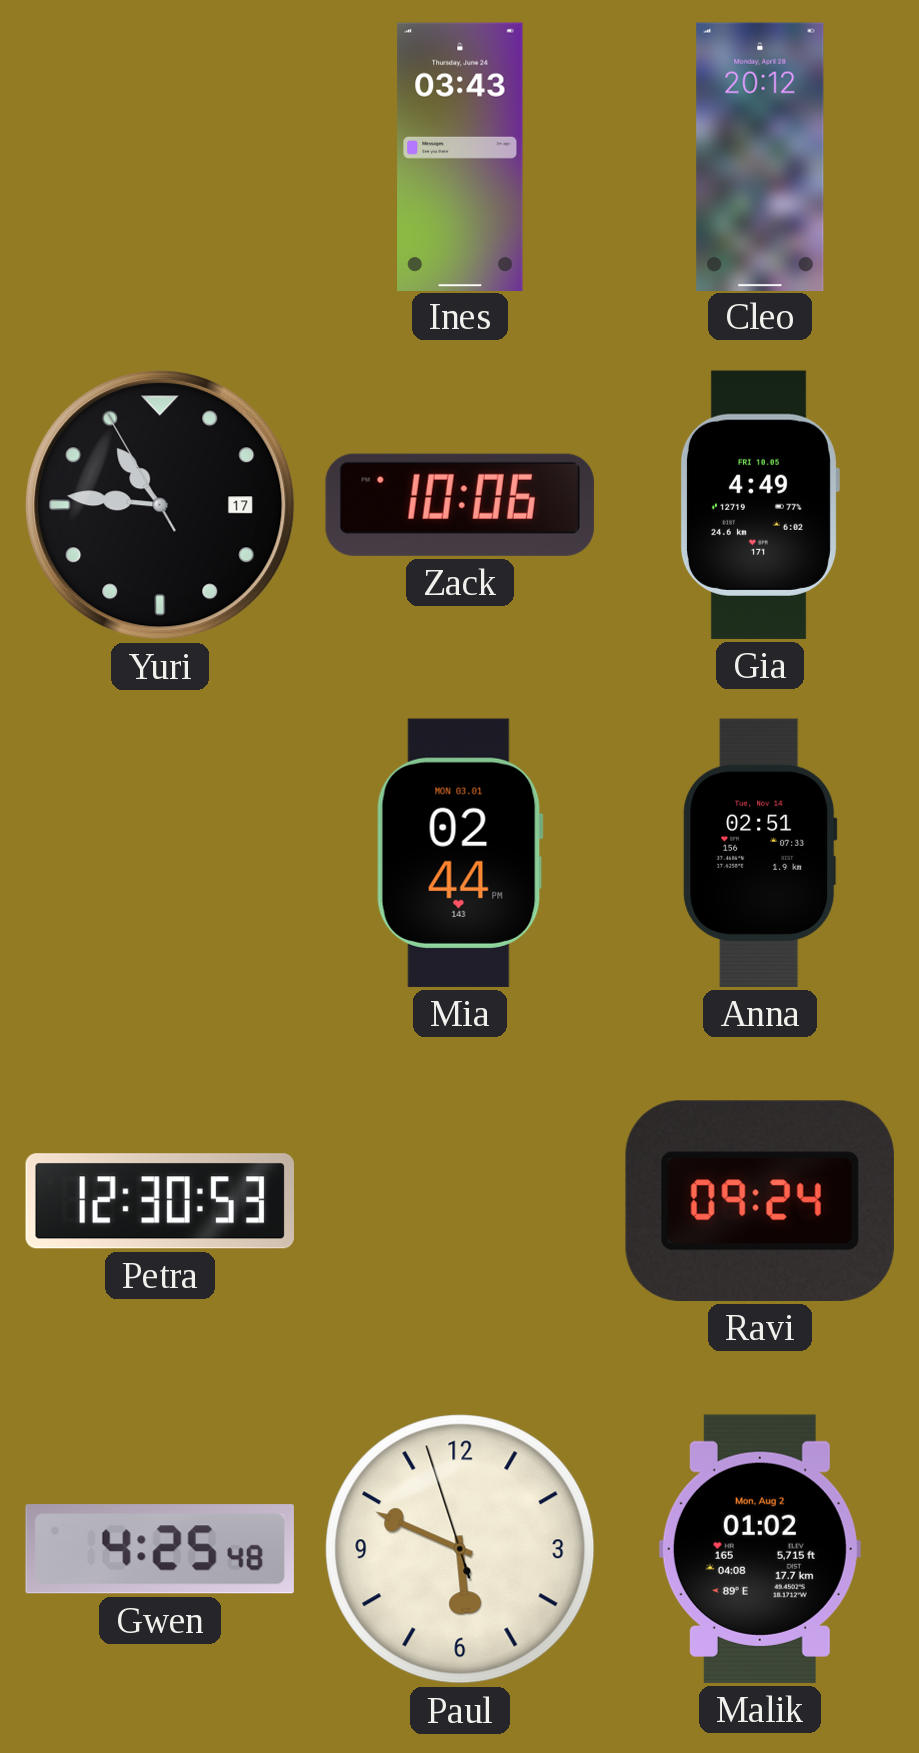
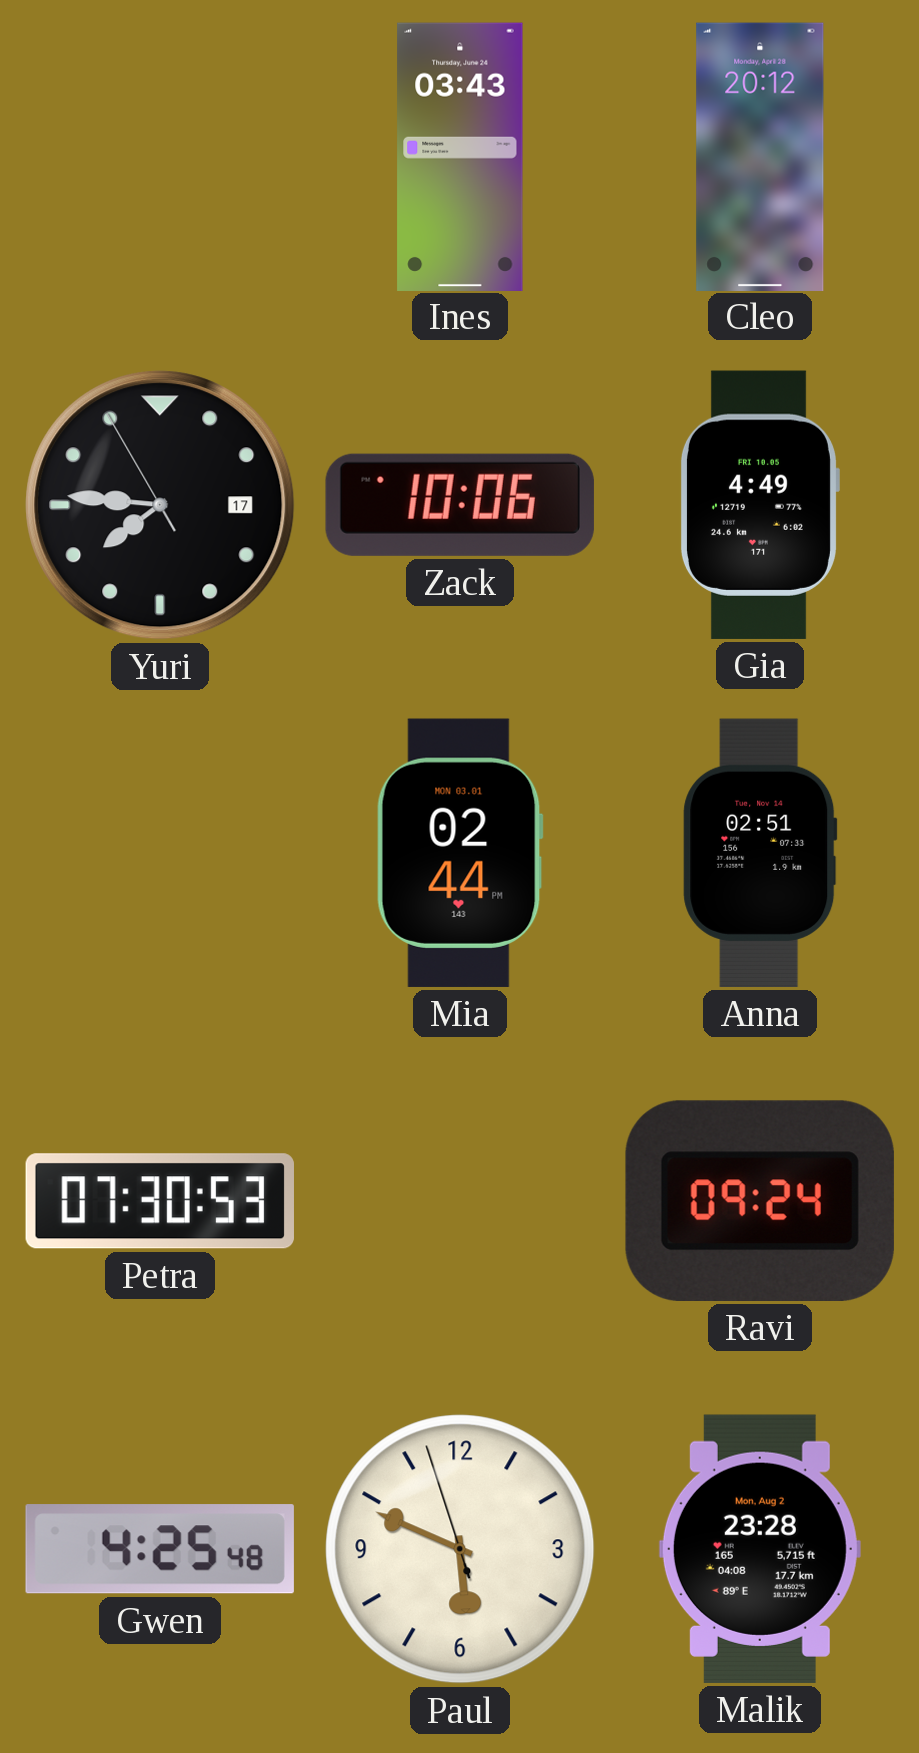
Yuri: 10:45 -> 7:45
Petra: 12:30 -> 07:30
Malik: 01:02 -> 23:28
